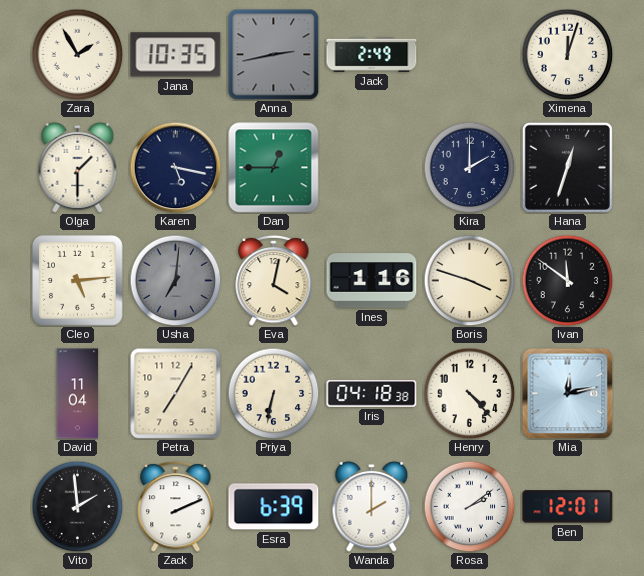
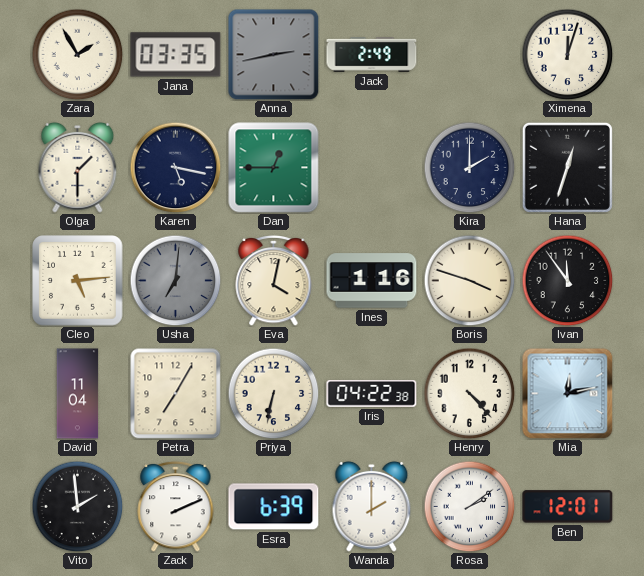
Jana: 10:35 -> 03:35
Ivan: 11:51 -> 11:54
Iris: 04:18 -> 04:22
